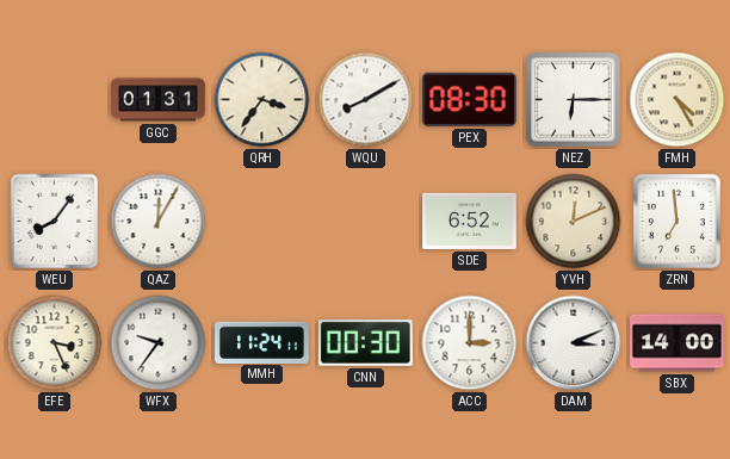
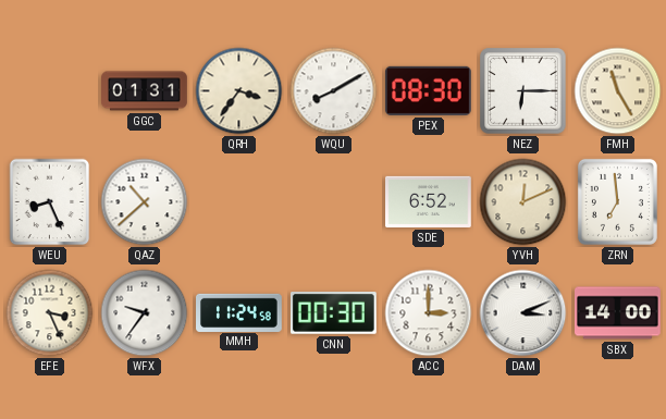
FMH: 4:25 -> 11:25
WEU: 8:06 -> 8:26
QAZ: 12:05 -> 10:38
MMH: 11:24:11 -> 11:24:58
